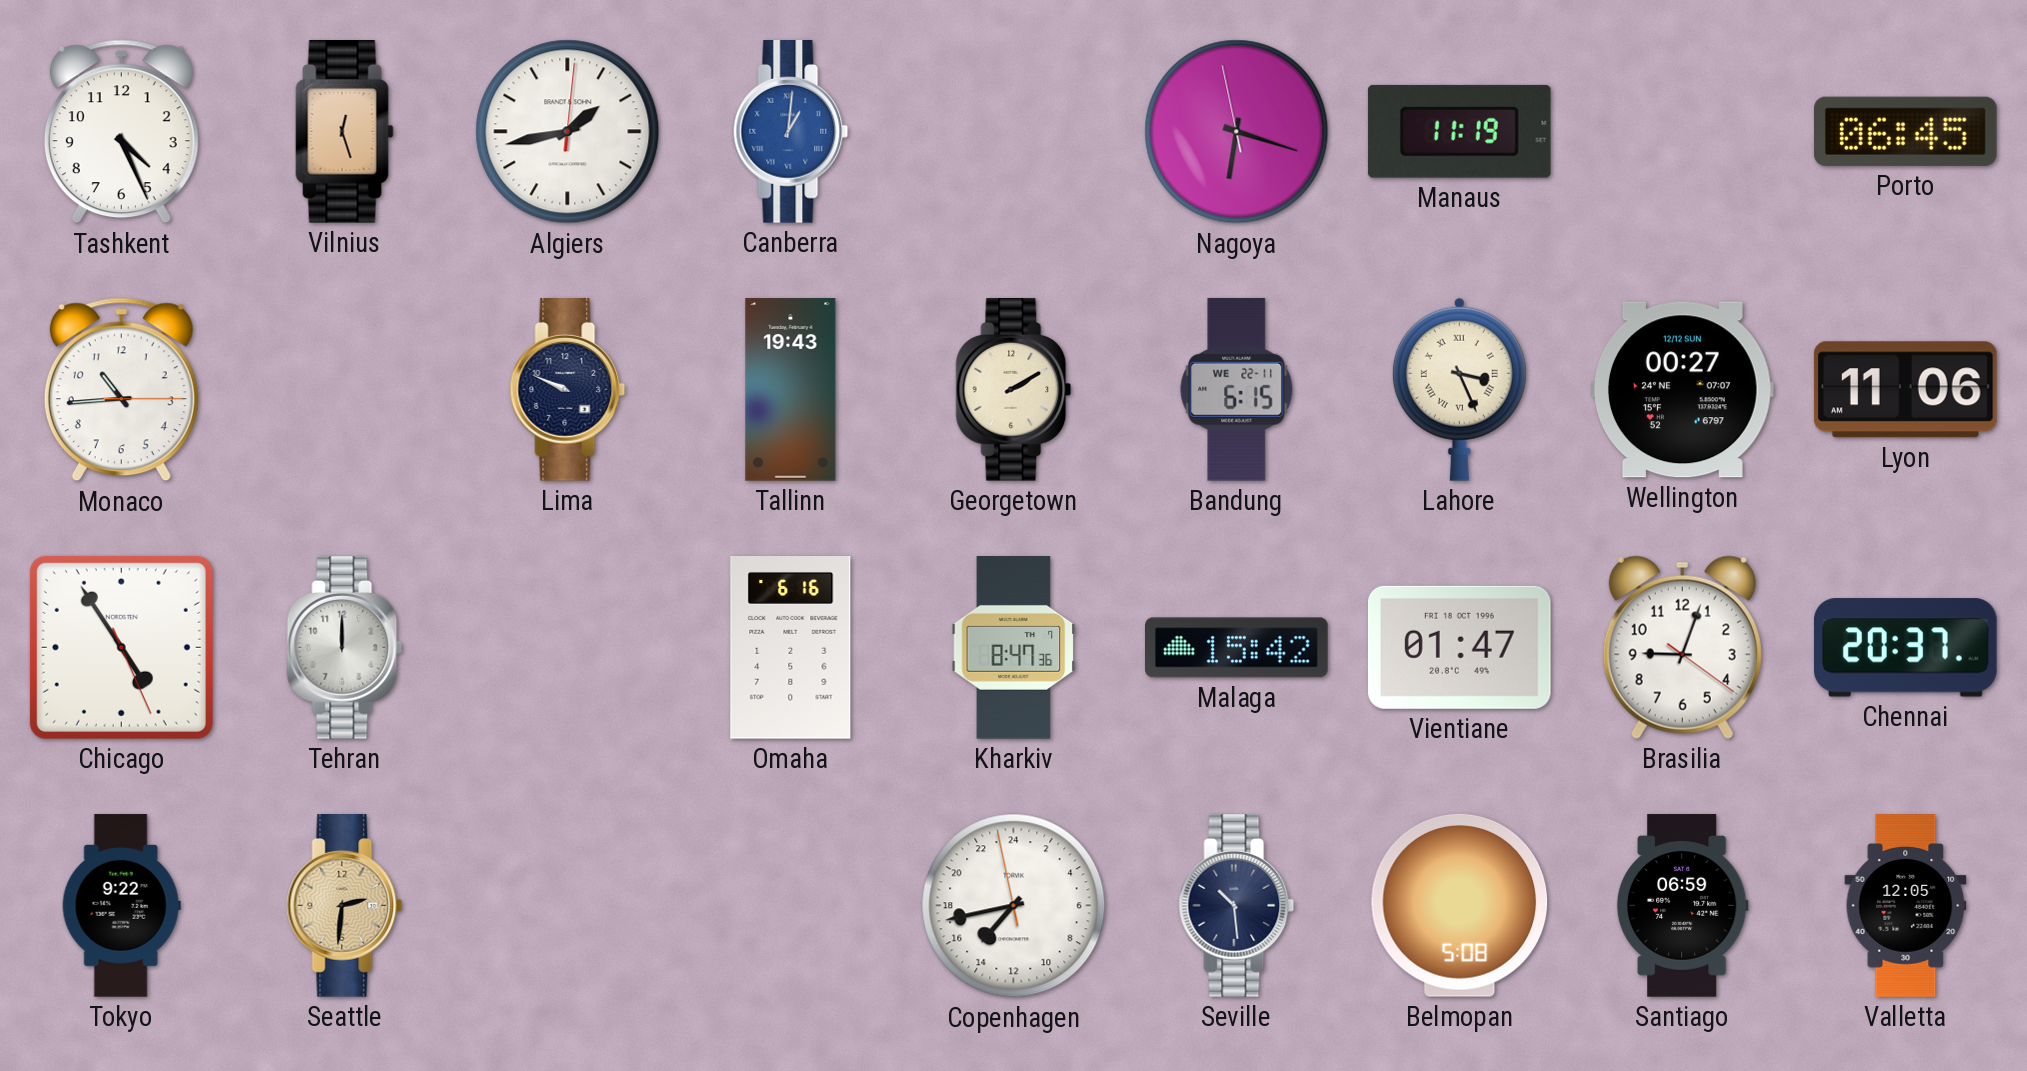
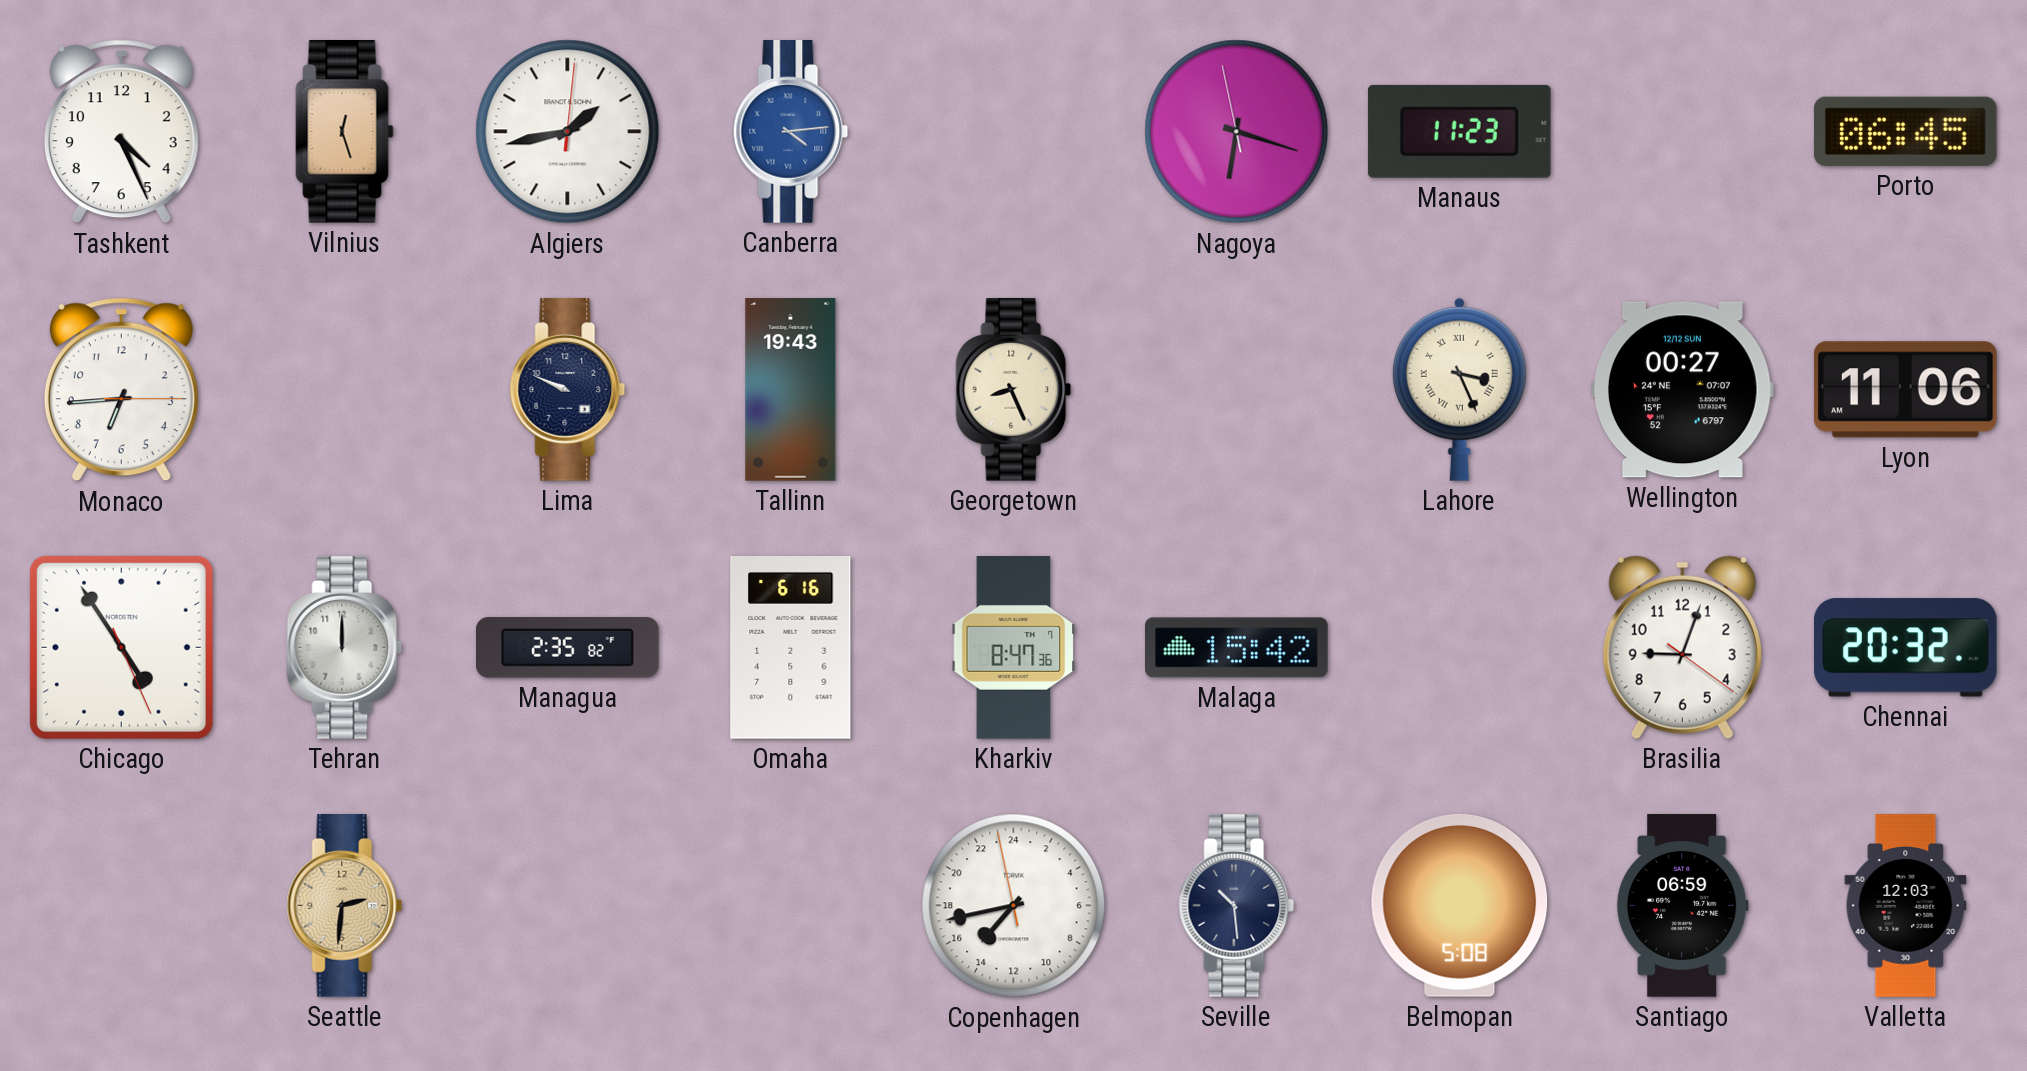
Canberra: 1:01 -> 4:14
Manaus: 11:19 -> 11:23
Monaco: 10:44 -> 6:44
Georgetown: 2:10 -> 8:26
Bandung: 6:15 -> none
Managua: none -> 2:35
Vientiane: 01:47 -> none
Chennai: 20:37 -> 20:32
Tokyo: 9:22 -> none
Valletta: 12:05 -> 12:03
